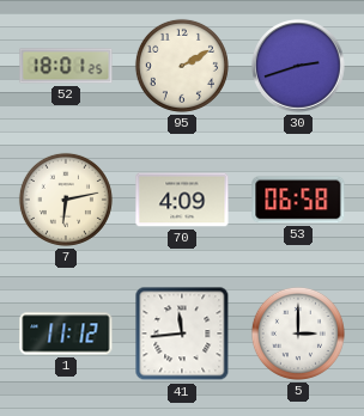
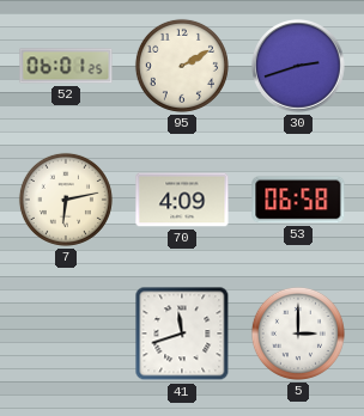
52: 18:01 -> 06:01
1: 11:12 -> none
41: 11:44 -> 11:42
